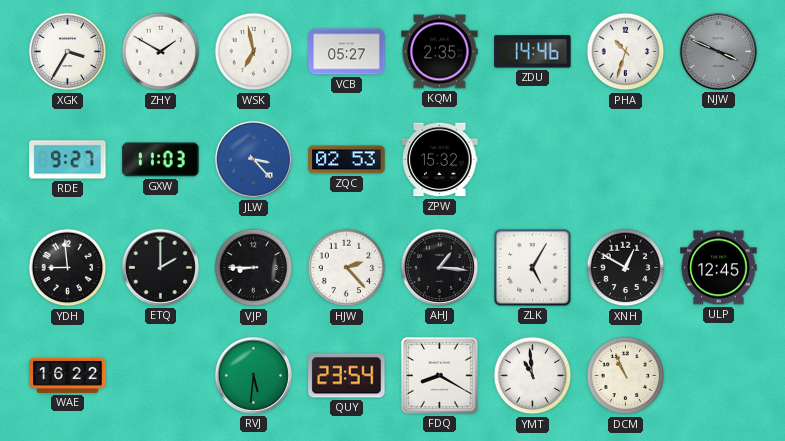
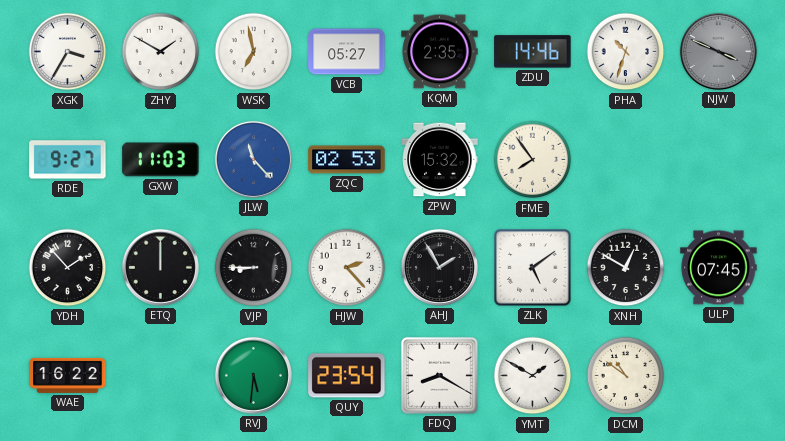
JLW: 3:23 -> 11:23
FME: none -> 7:54
YDH: 8:59 -> 1:53
ETQ: 2:00 -> 12:00
AHJ: 1:16 -> 1:55
ZLK: 5:05 -> 5:09
ULP: 12:45 -> 07:45
YMT: 10:59 -> 1:50
DCM: 10:56 -> 10:51
